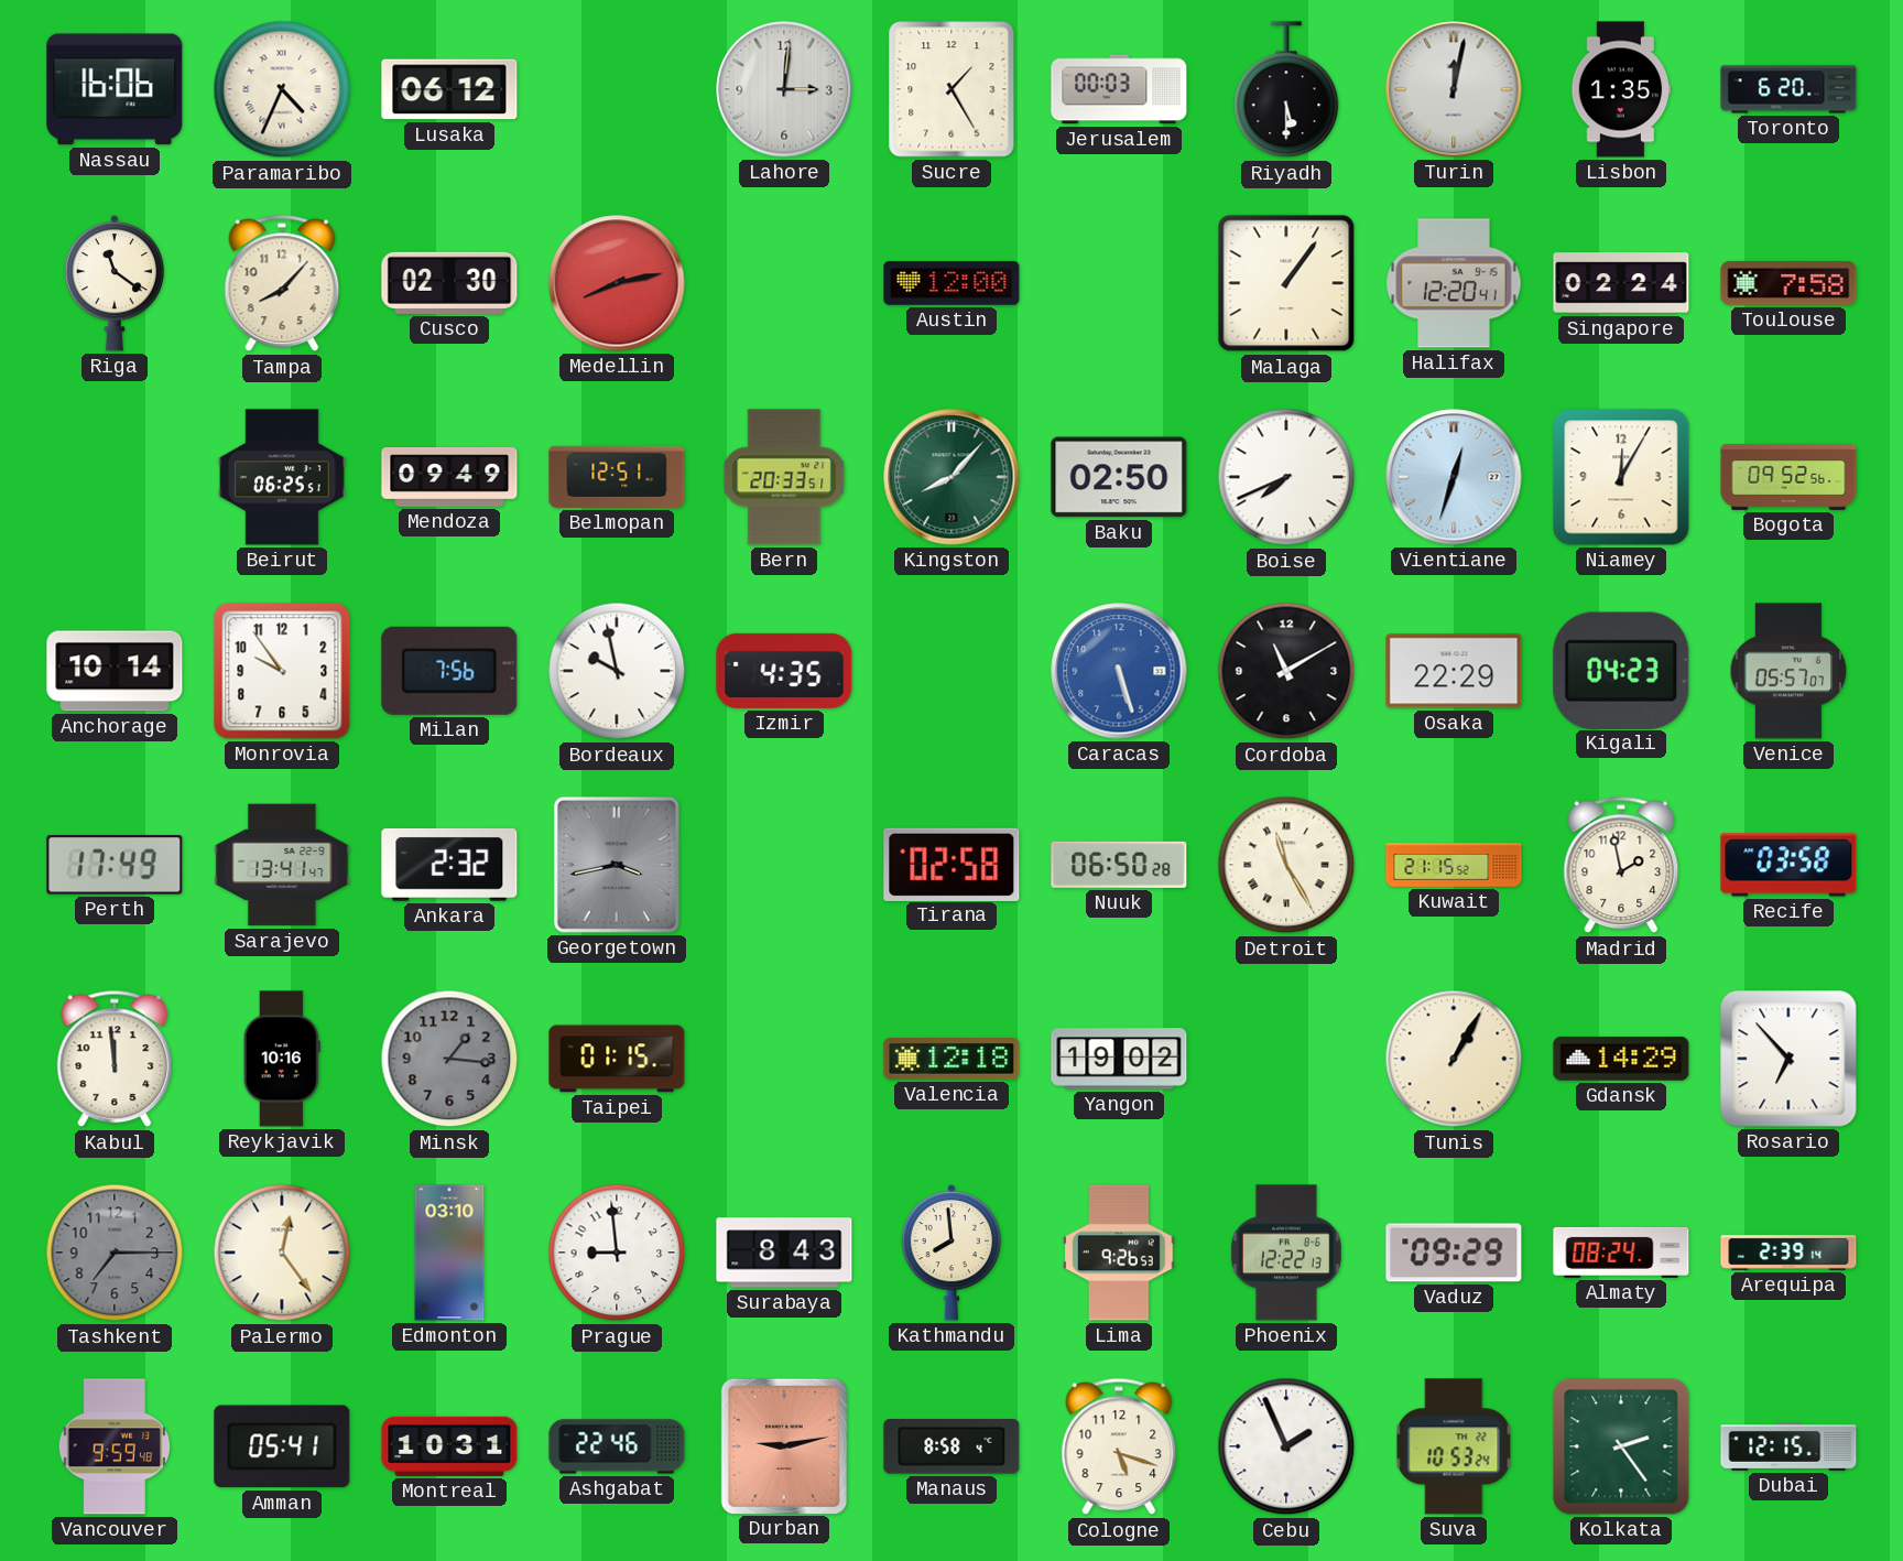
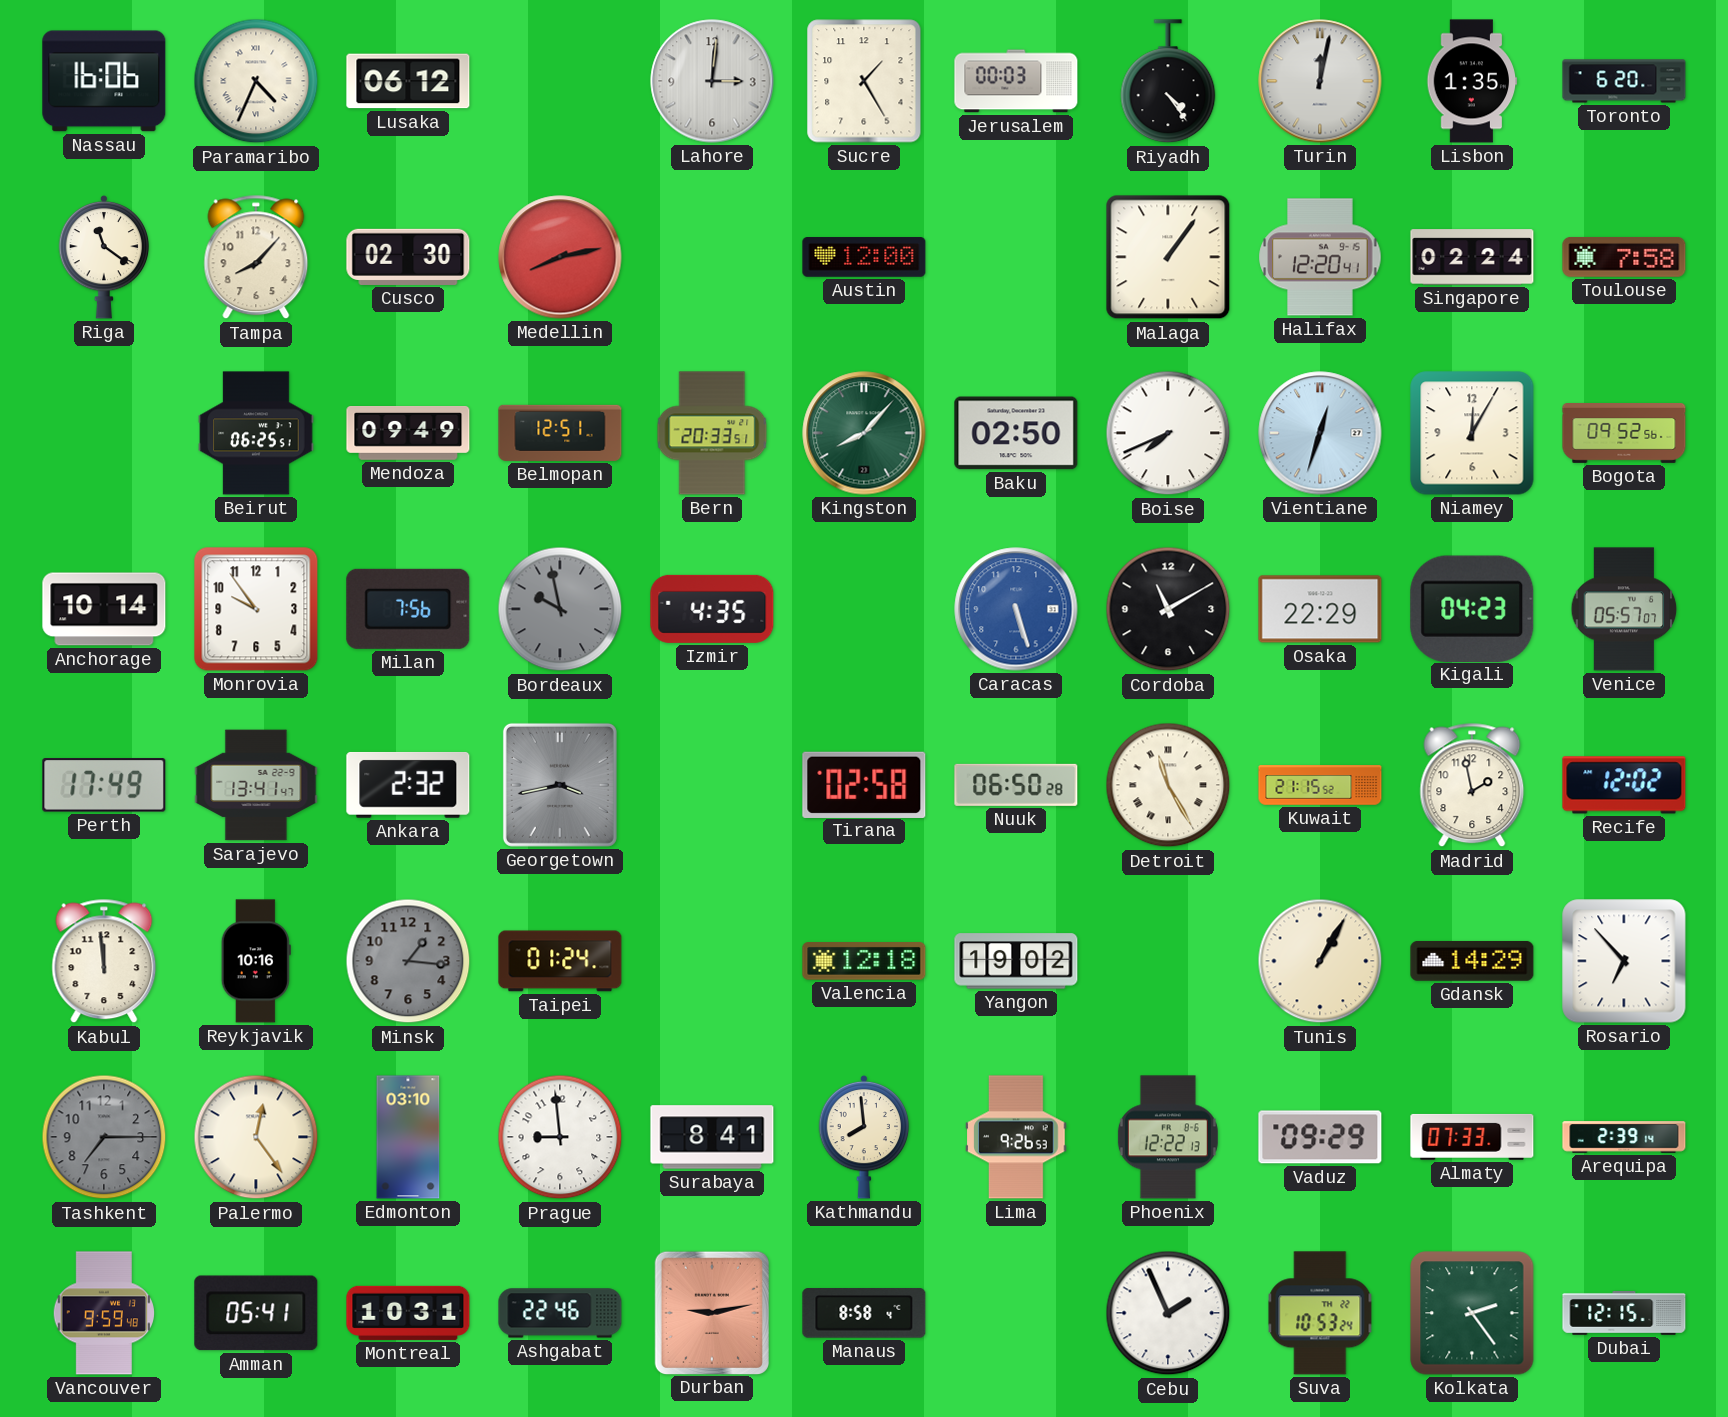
Riyadh: 5:30 -> 4:24
Bordeaux dial: white -> grey
Recife: 03:58 -> 12:02
Taipei: 01:15 -> 01:24
Surabaya: 8:43 -> 8:41
Almaty: 08:24 -> 07:33
Cologne: 5:18 -> none
